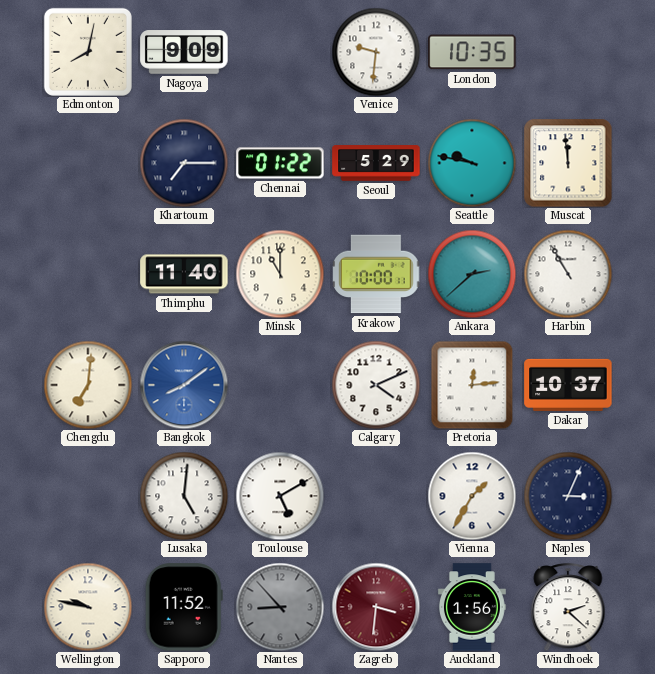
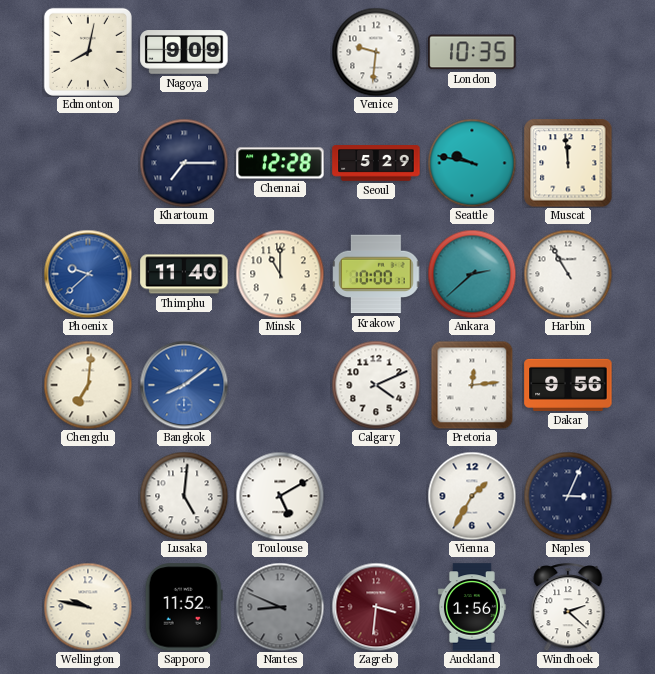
Chennai: 01:22 -> 12:28
Phoenix: none -> 9:38
Dakar: 10:37 -> 9:56
Nantes: 8:53 -> 8:49
